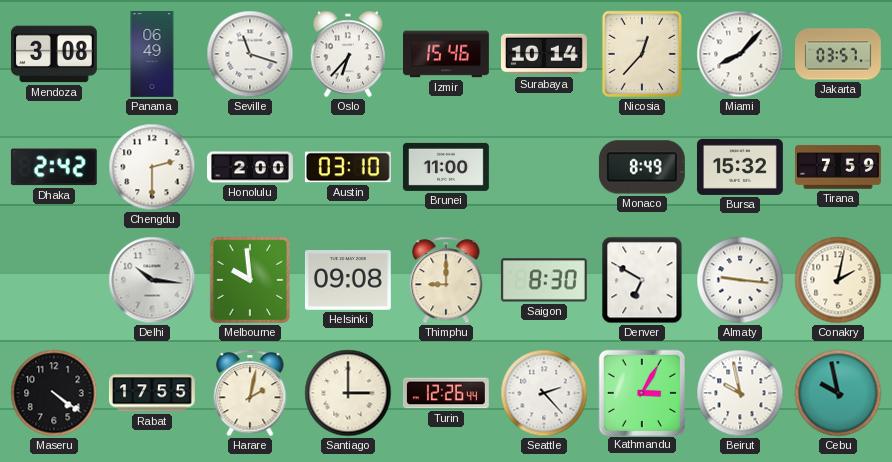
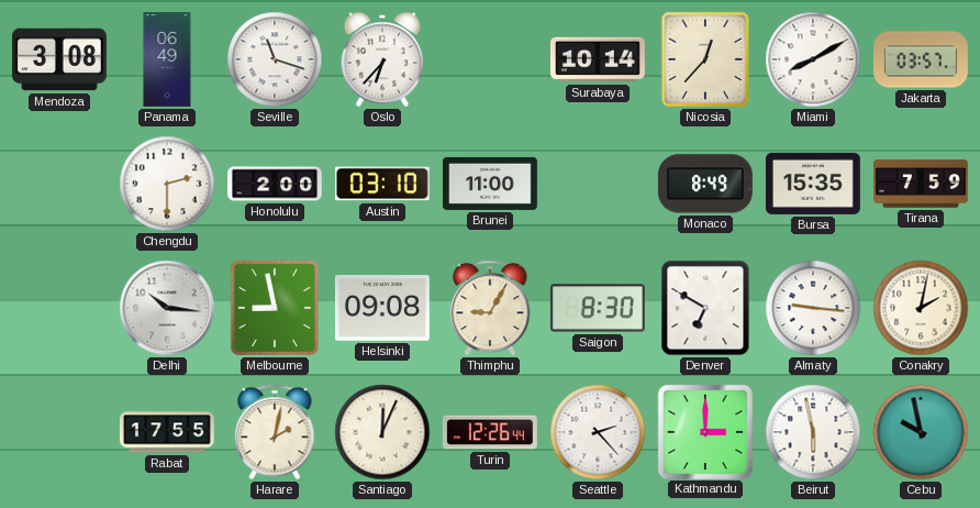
Izmir: 15:46 -> none
Miami: 8:07 -> 8:10
Dhaka: 2:42 -> none
Bursa: 15:32 -> 15:35
Melbourne: 9:59 -> 8:58
Thimphu: 9:00 -> 9:05
Maseru: 4:21 -> none
Santiago: 3:00 -> 12:04
Kathmandu: 3:05 -> 3:00
Beirut: 9:58 -> 5:58
